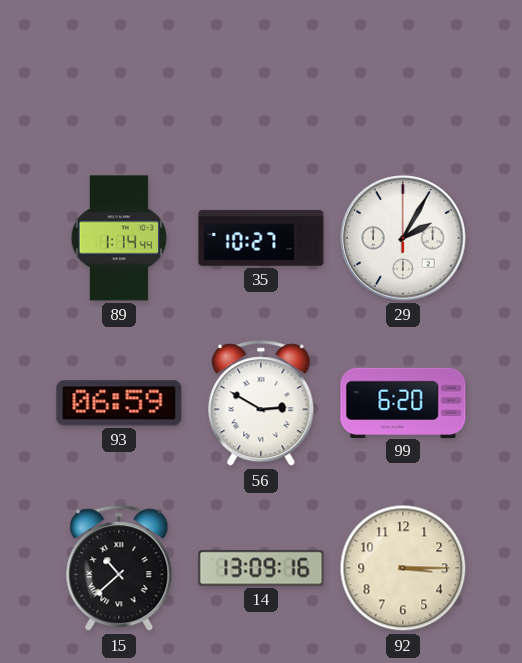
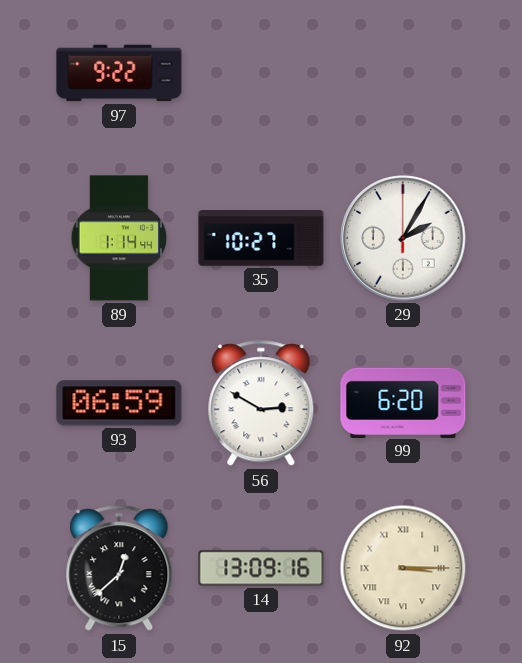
97: none -> 9:22
15: 10:38 -> 12:38
92 numerals: Arabic -> Roman
